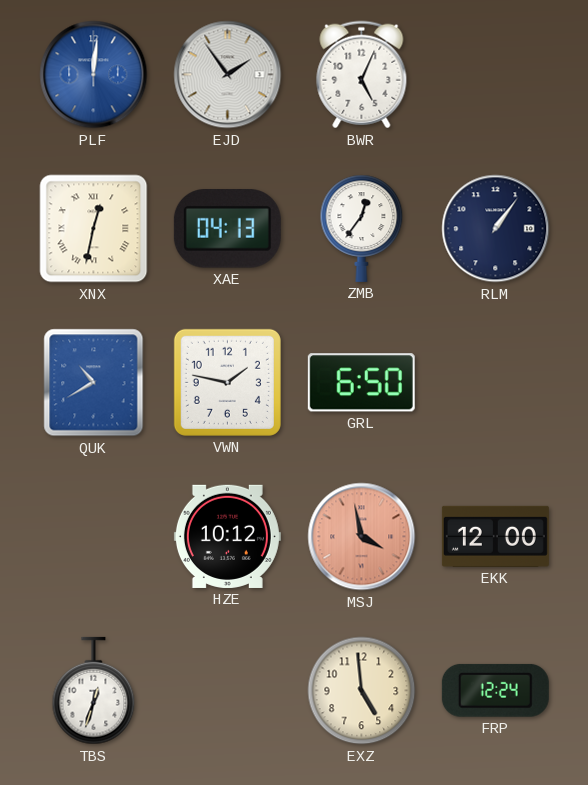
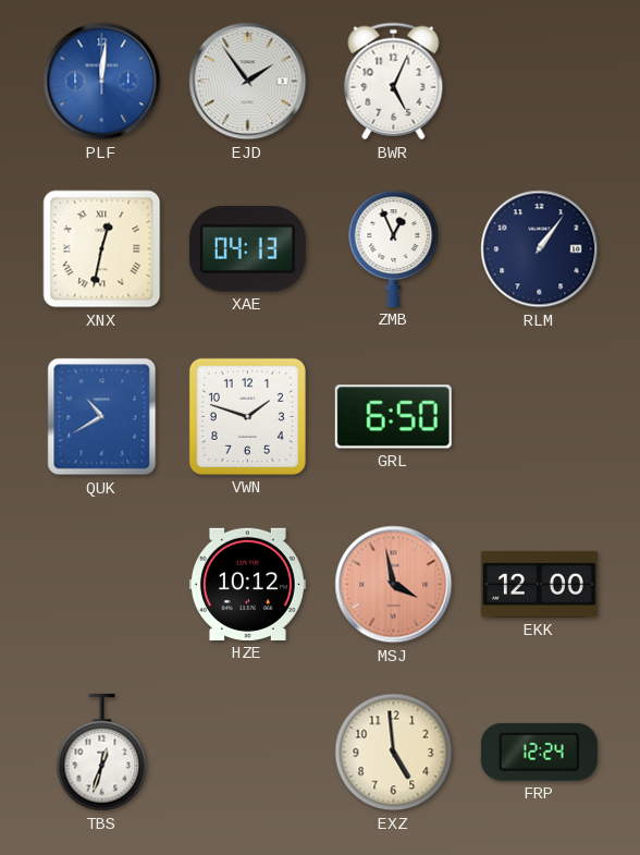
ZMB: 12:36 -> 12:56
VWN: 1:47 -> 1:48
